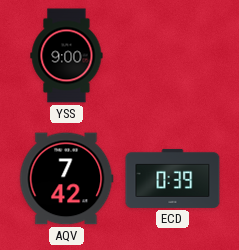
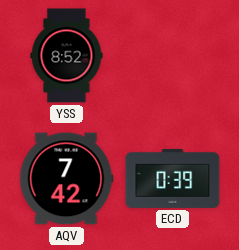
YSS: 9:00 -> 8:52
